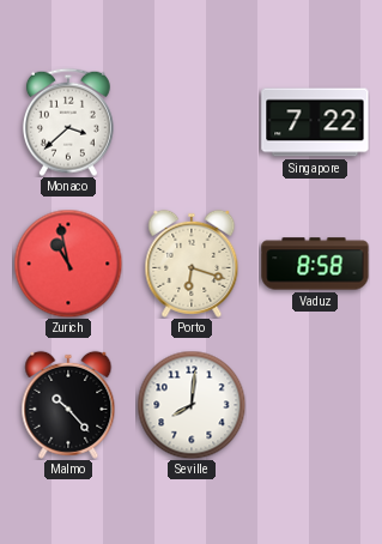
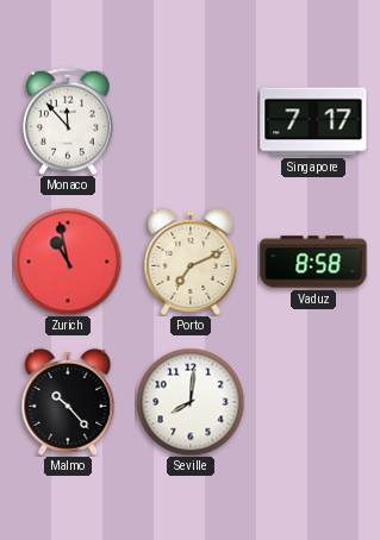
Monaco: 3:38 -> 11:53
Singapore: 7:22 -> 7:17
Porto: 6:18 -> 7:11
